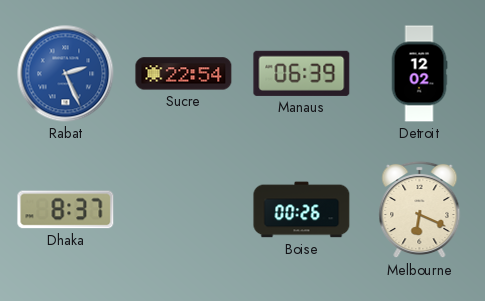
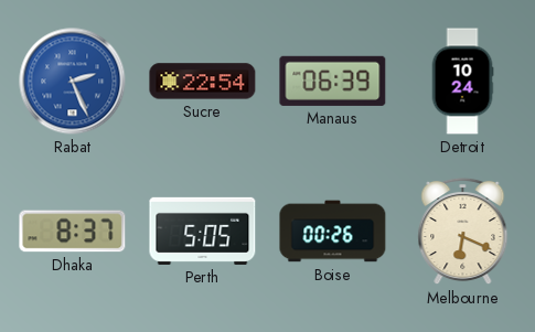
Detroit: 12:02 -> 10:24
Perth: none -> 5:05
